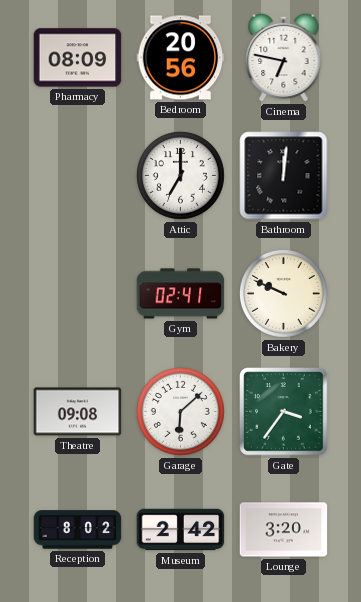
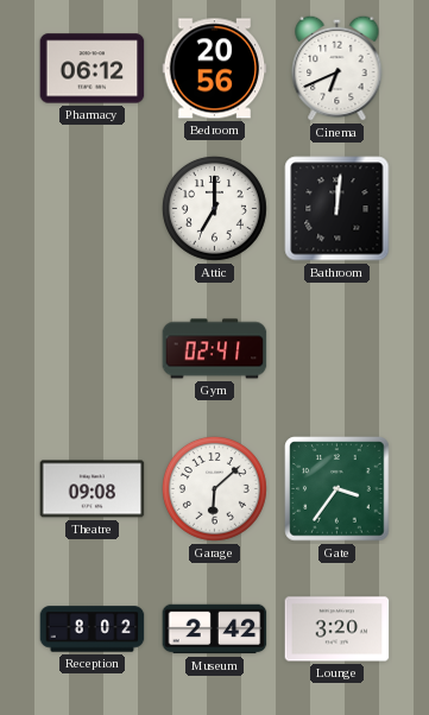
Pharmacy: 08:09 -> 06:12
Cinema: 6:47 -> 6:41
Bakery: 9:49 -> none
